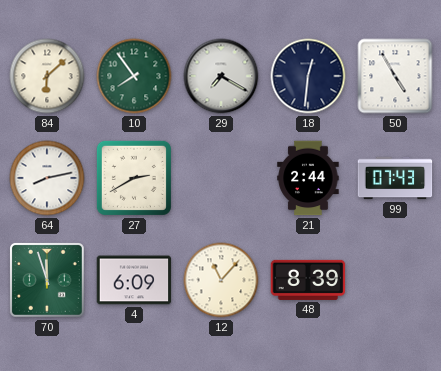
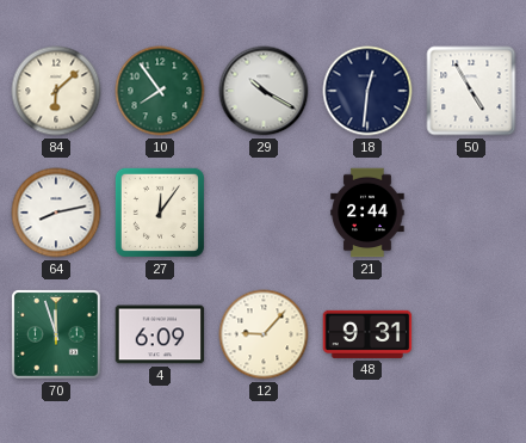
29: 7:20 -> 10:20
27: 2:40 -> 12:06
99: 07:43 -> none
12: 11:07 -> 9:07
48: 8:39 -> 9:31
